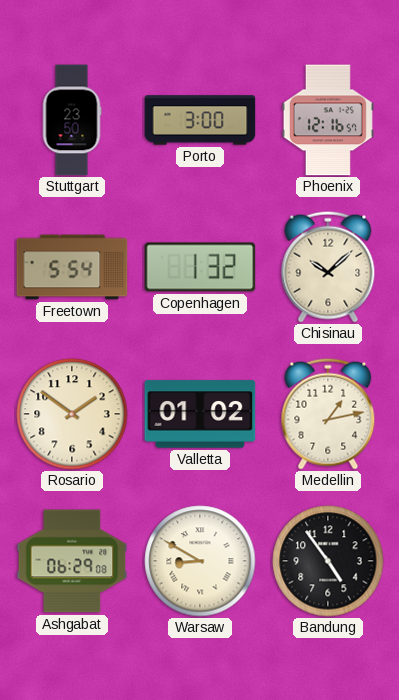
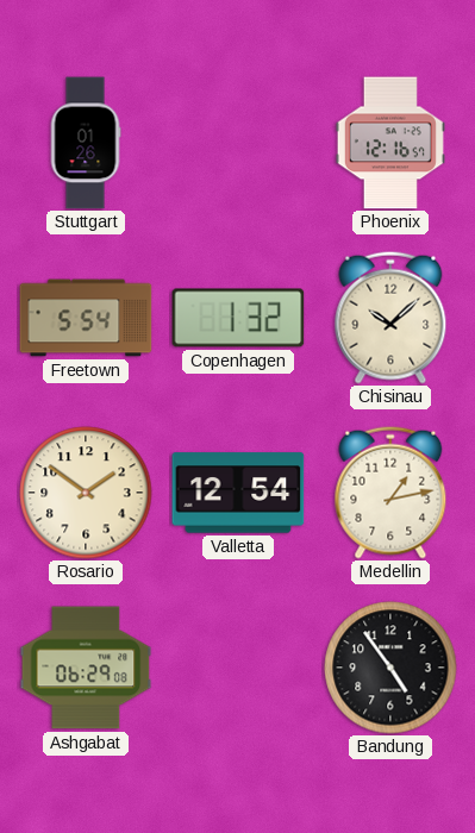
Stuttgart: 23:50 -> 01:26
Porto: 3:00 -> none
Valletta: 01:02 -> 12:54
Warsaw: 8:50 -> none
